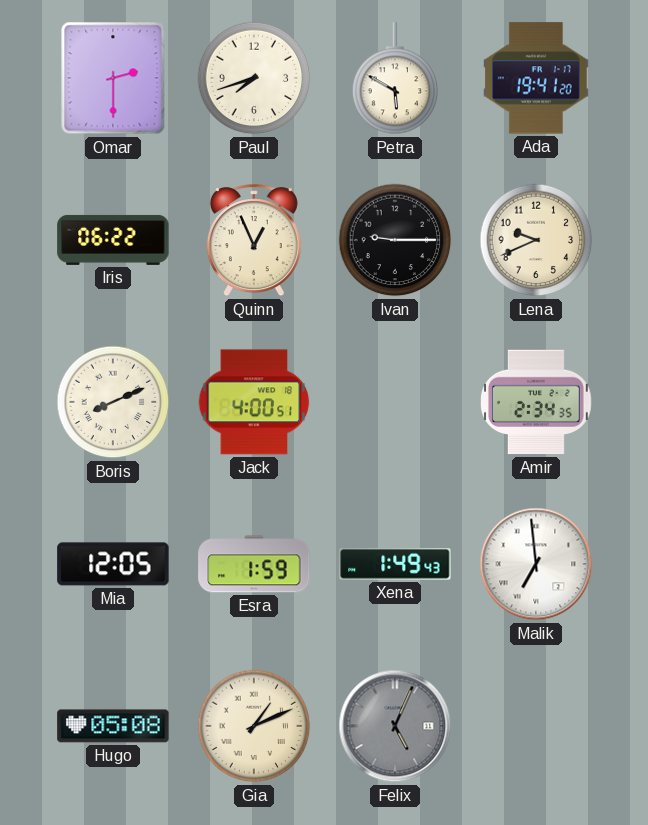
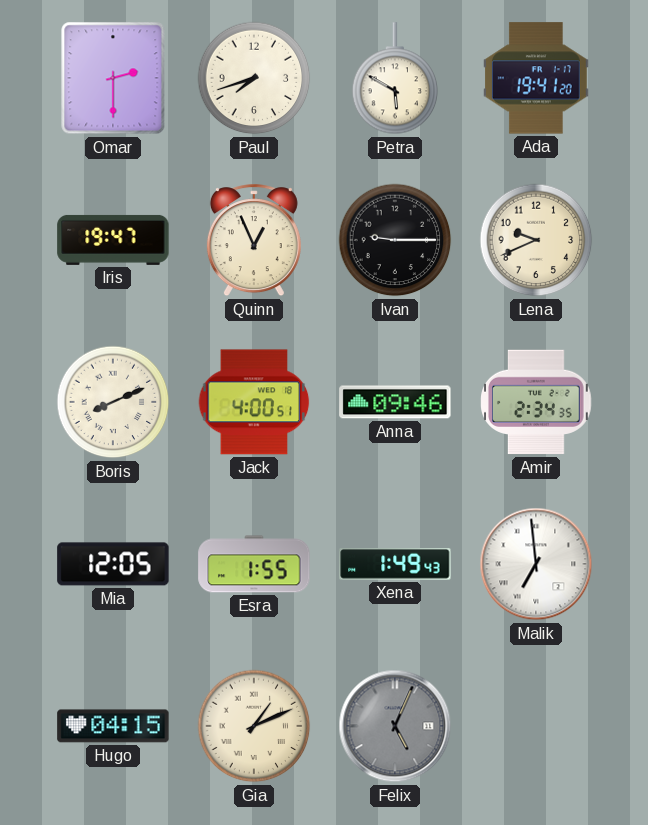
Iris: 06:22 -> 19:47
Anna: none -> 09:46
Esra: 1:59 -> 1:55
Hugo: 05:08 -> 04:15
